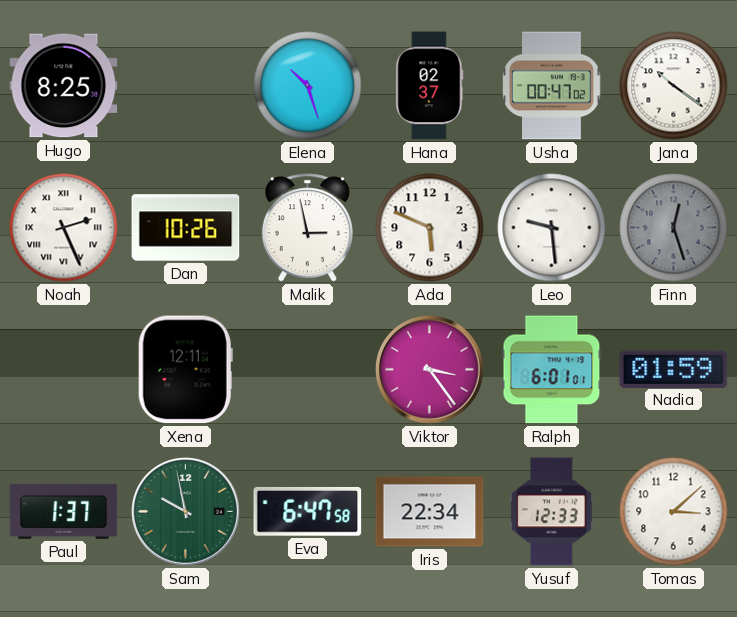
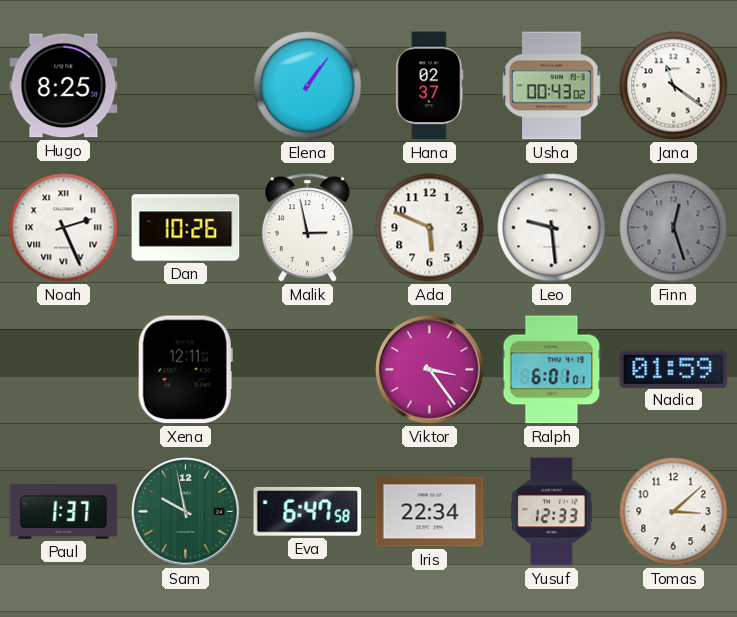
Elena: 10:27 -> 1:06
Usha: 00:47 -> 00:43
Jana: 10:21 -> 11:21
